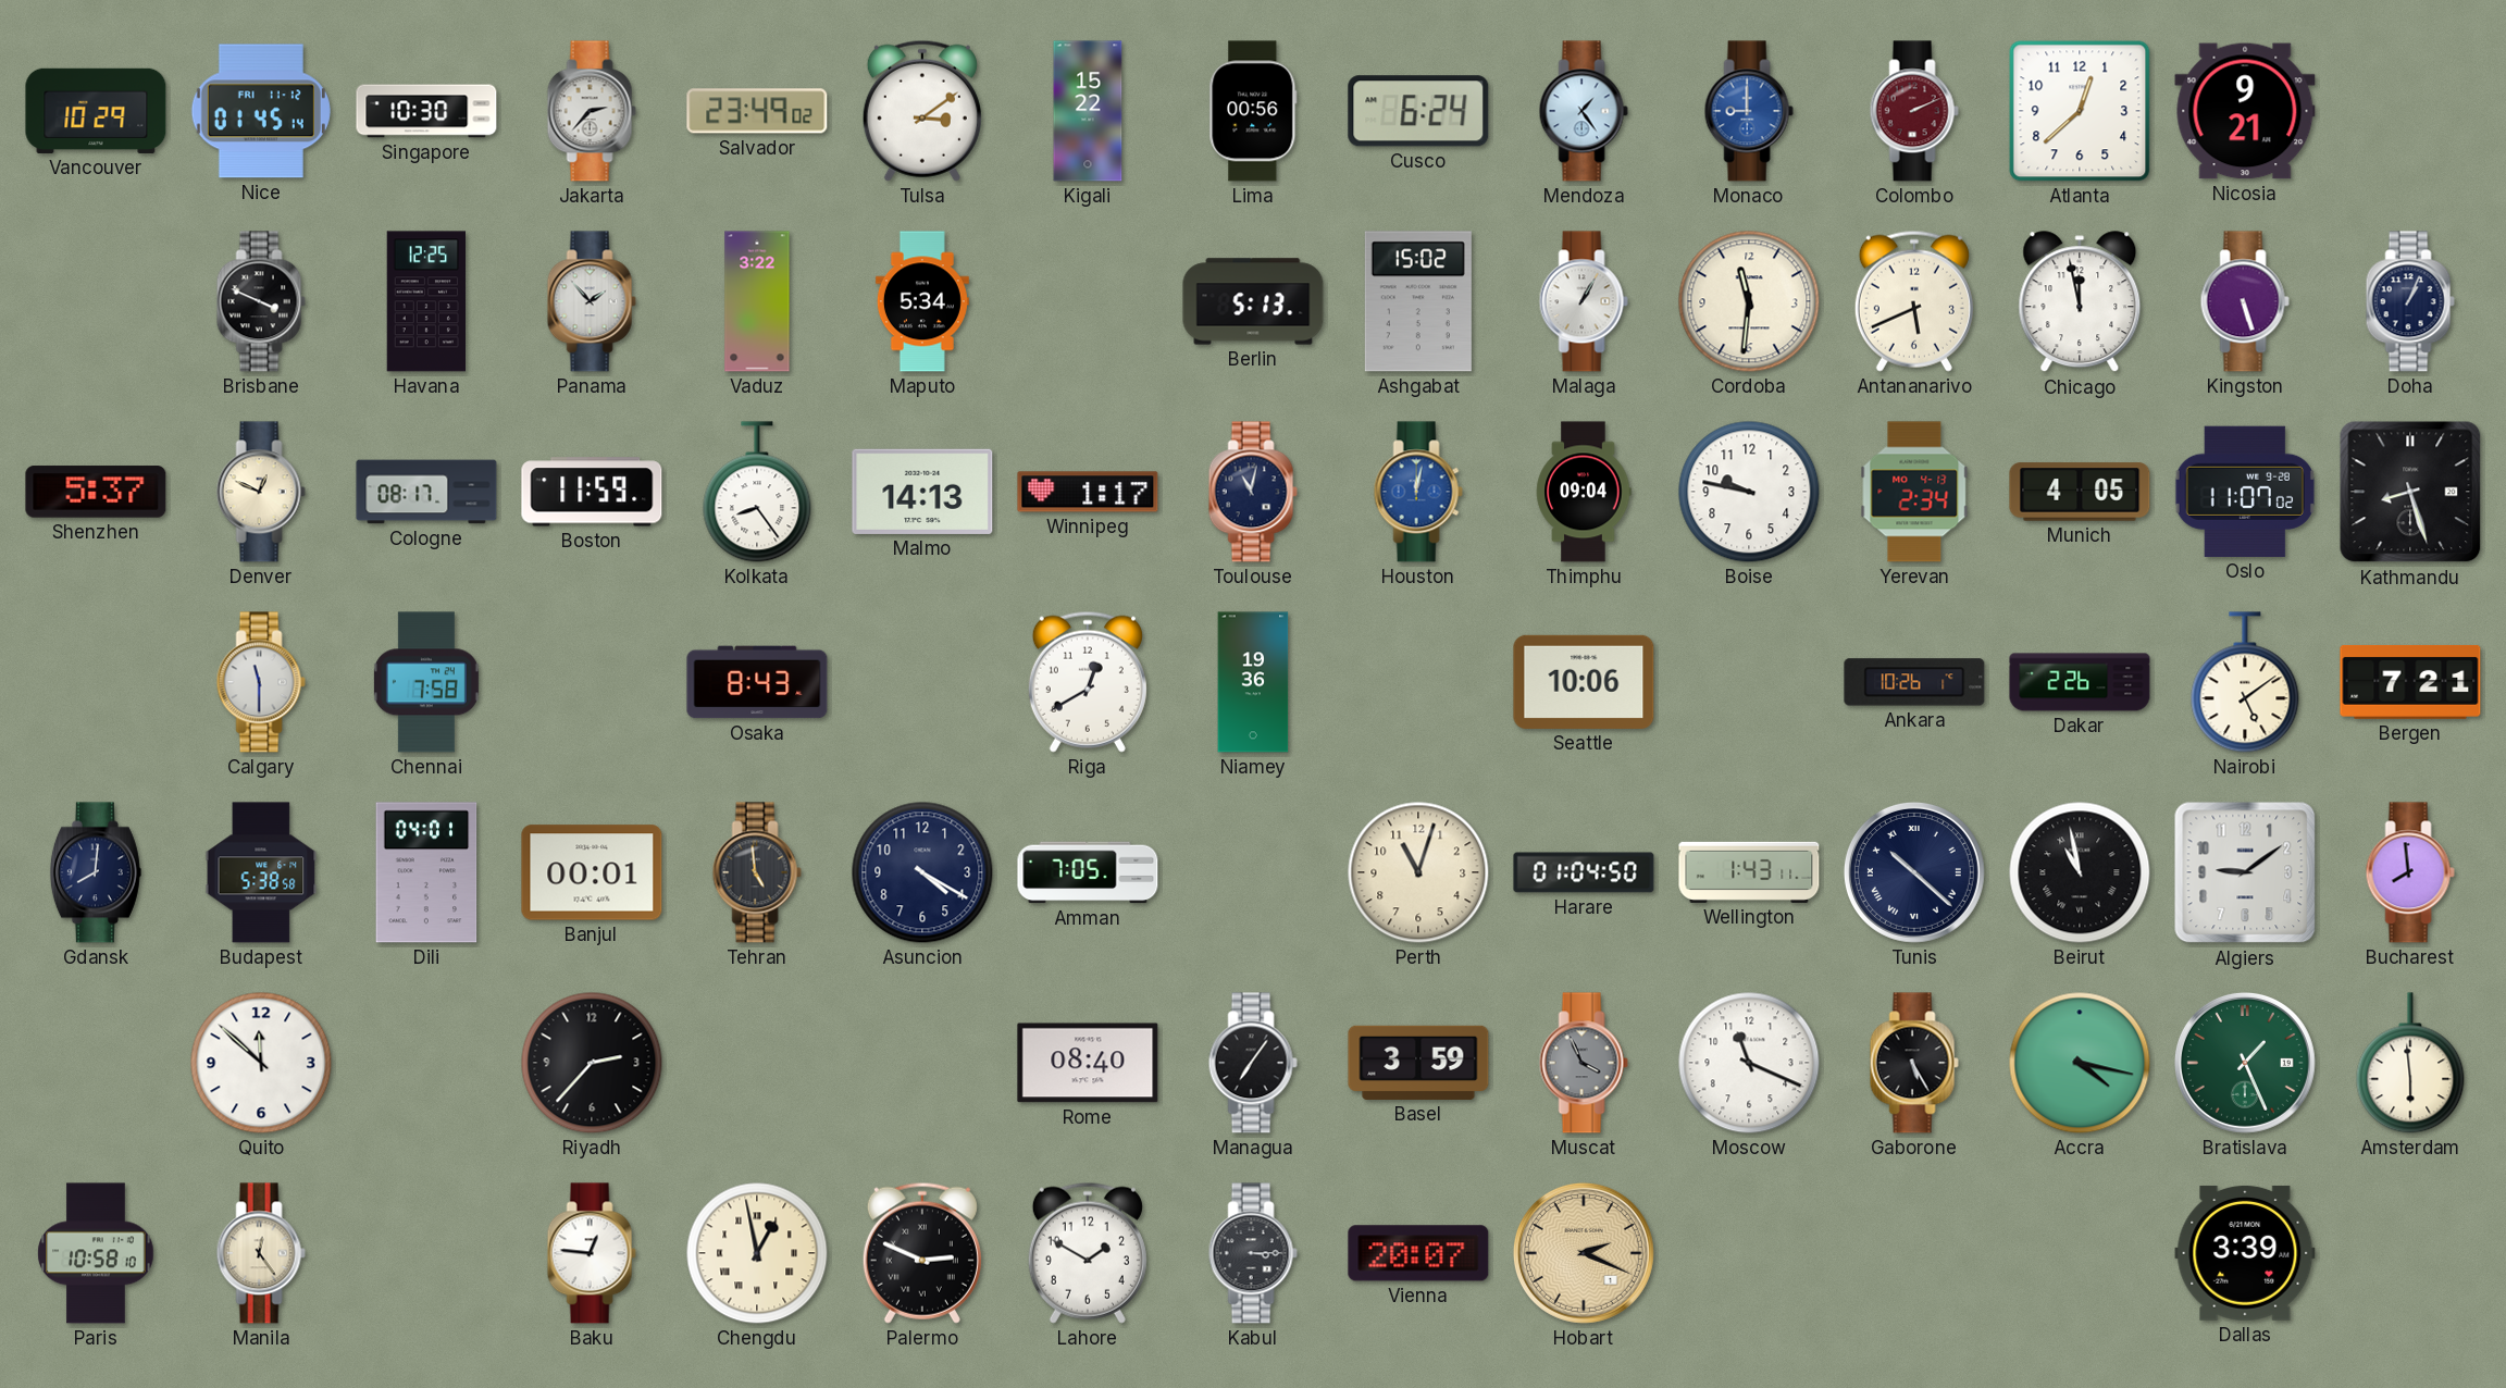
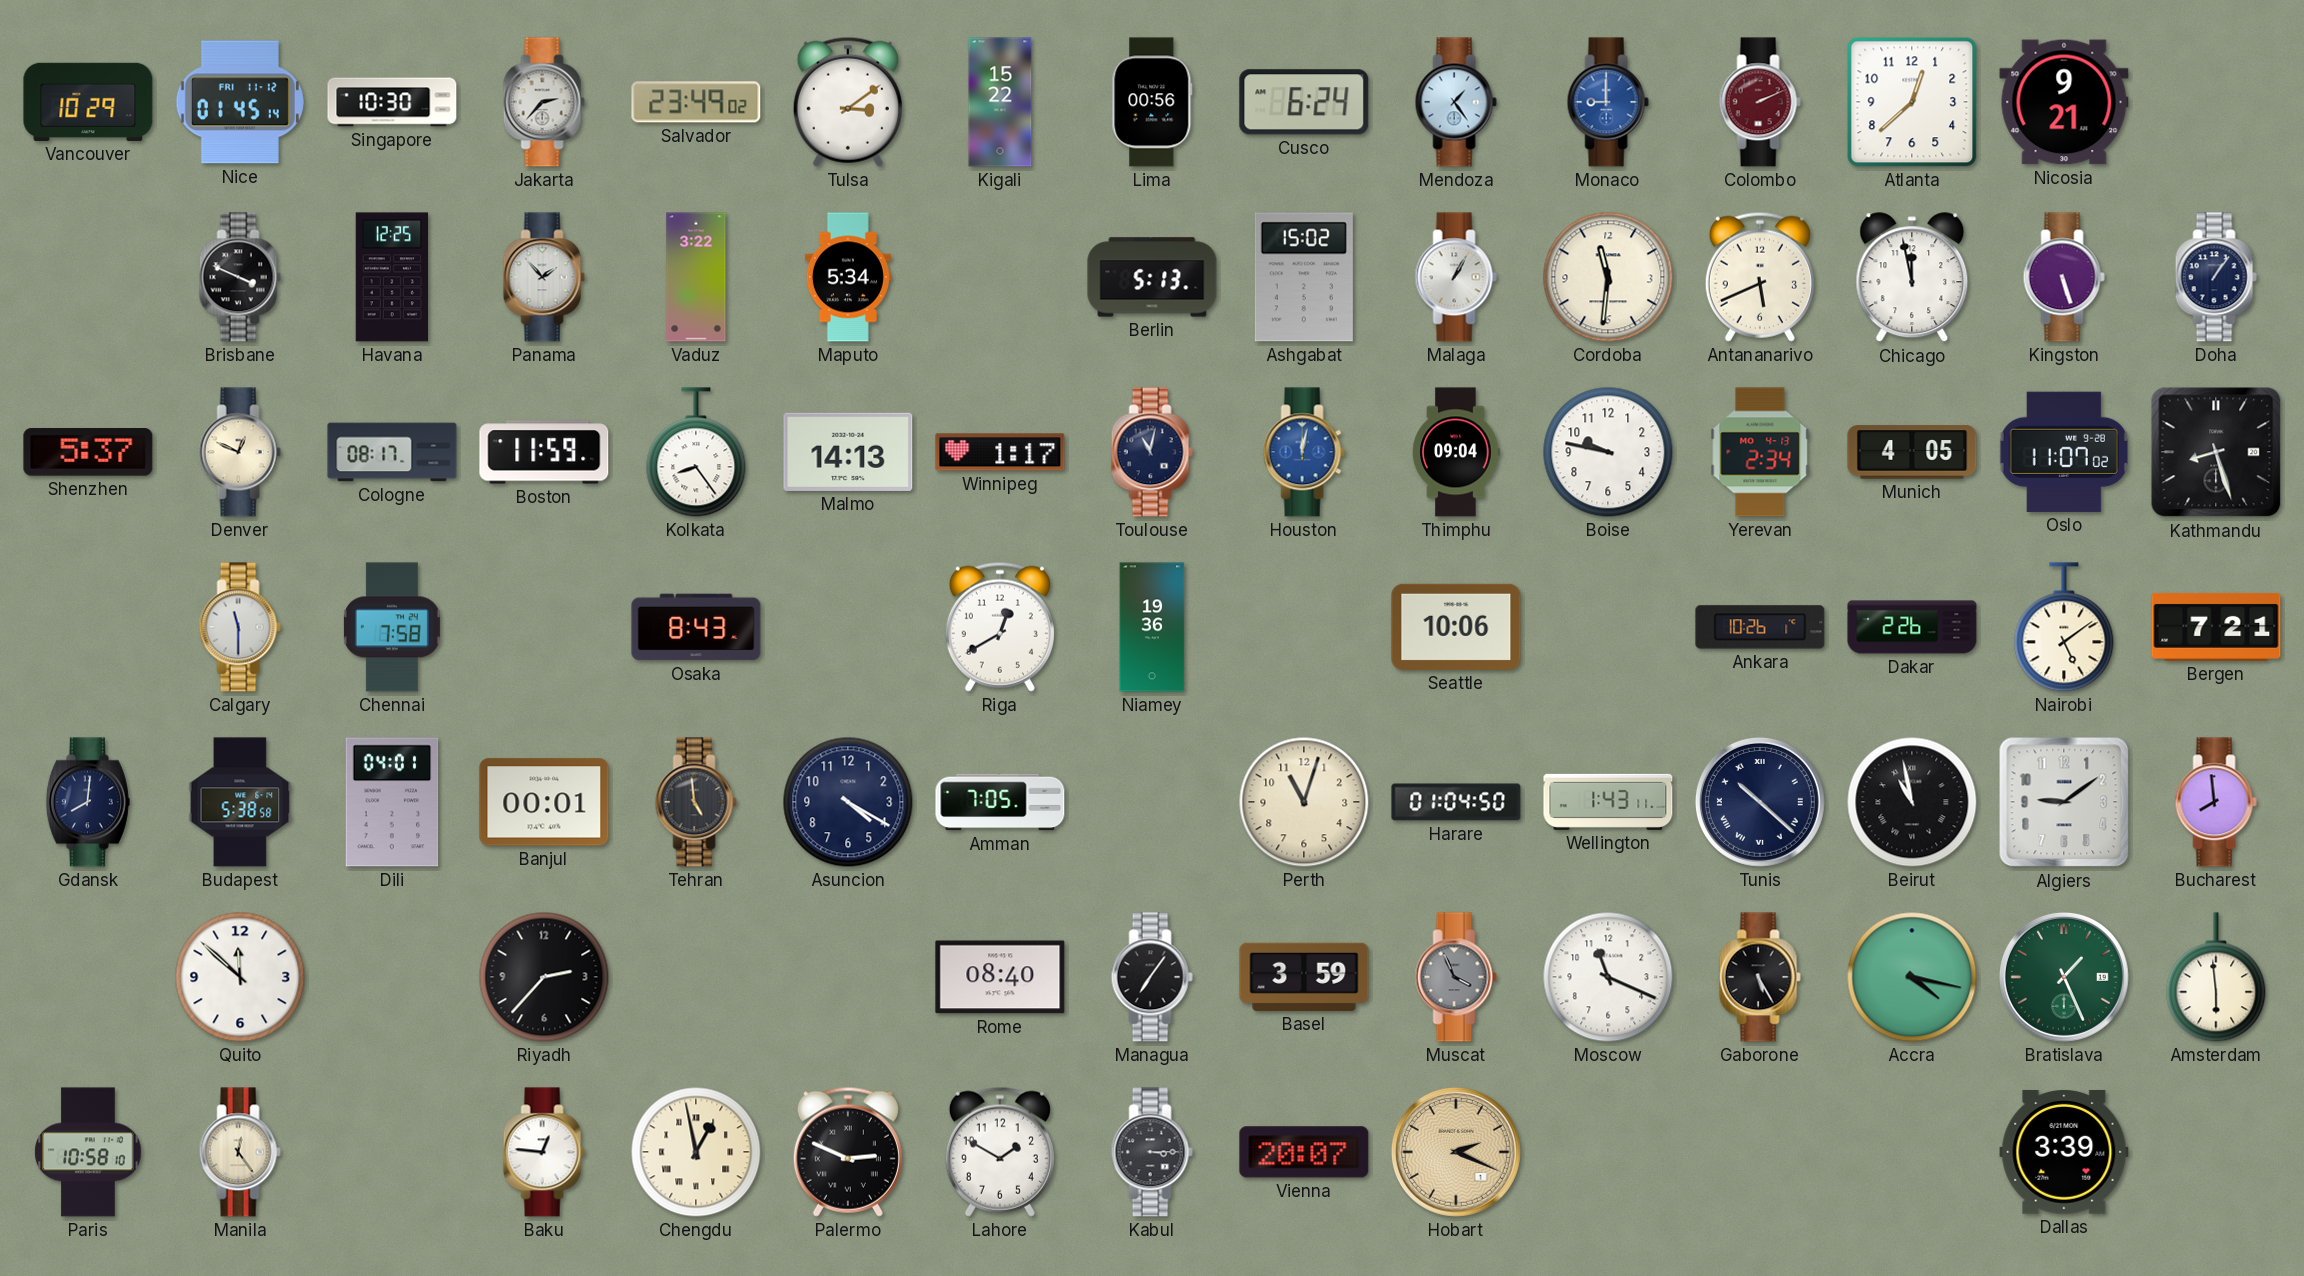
Doha: 1:04 -> 1:06
